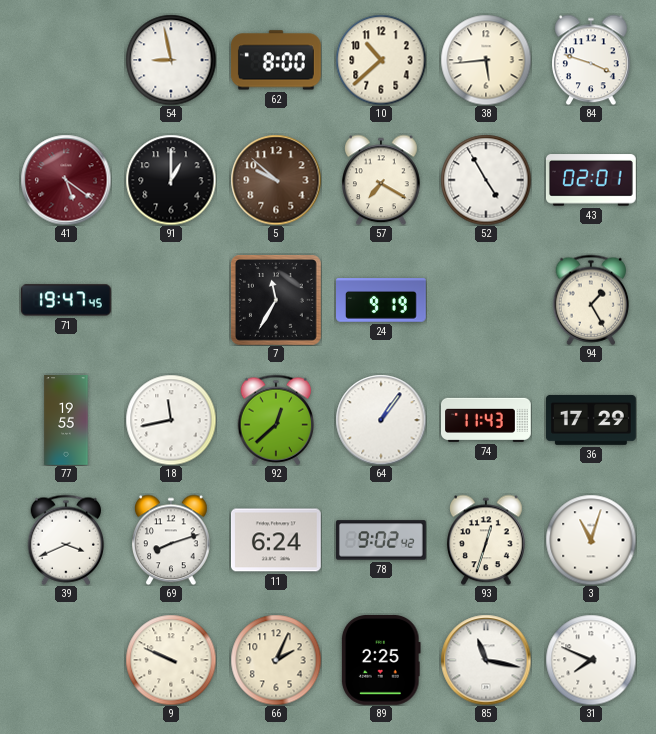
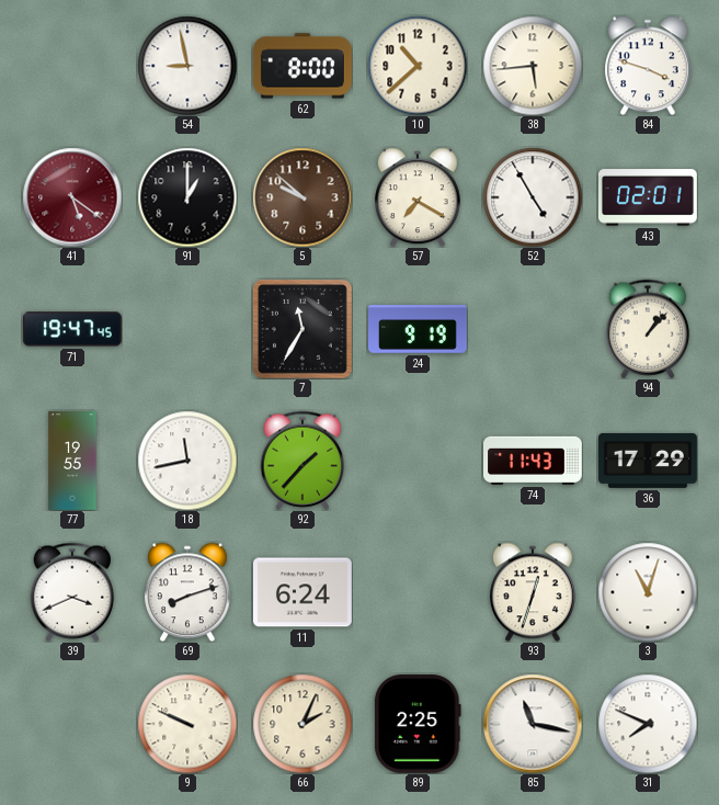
94: 1:25 -> 1:07
92: 12:38 -> 1:37
64: 1:06 -> none
78: 9:02 -> none
